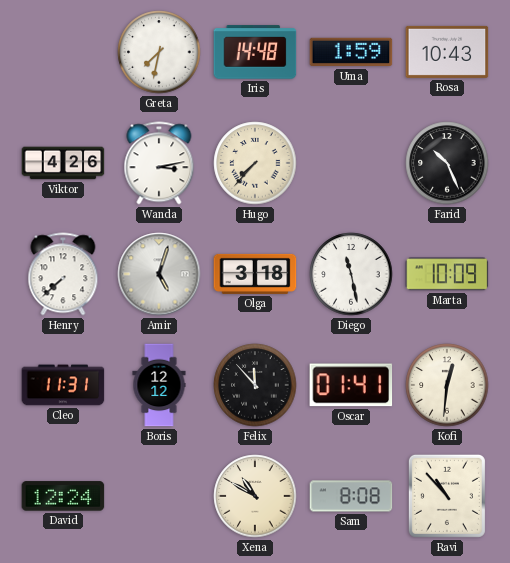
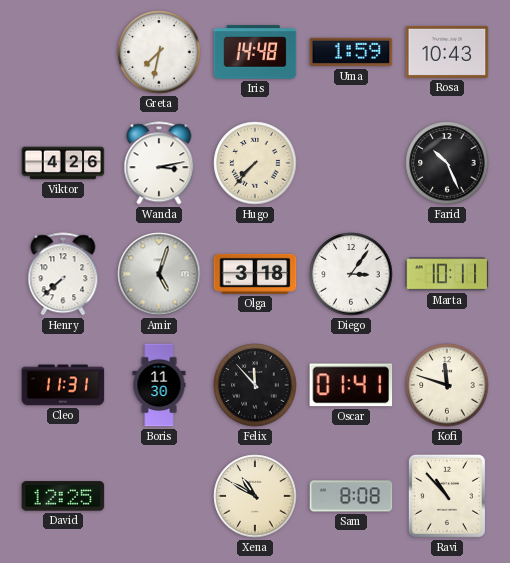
Diego: 11:28 -> 3:06
Marta: 10:09 -> 10:11
Boris: 12:12 -> 11:30
Kofi: 12:31 -> 11:48
David: 12:24 -> 12:25
